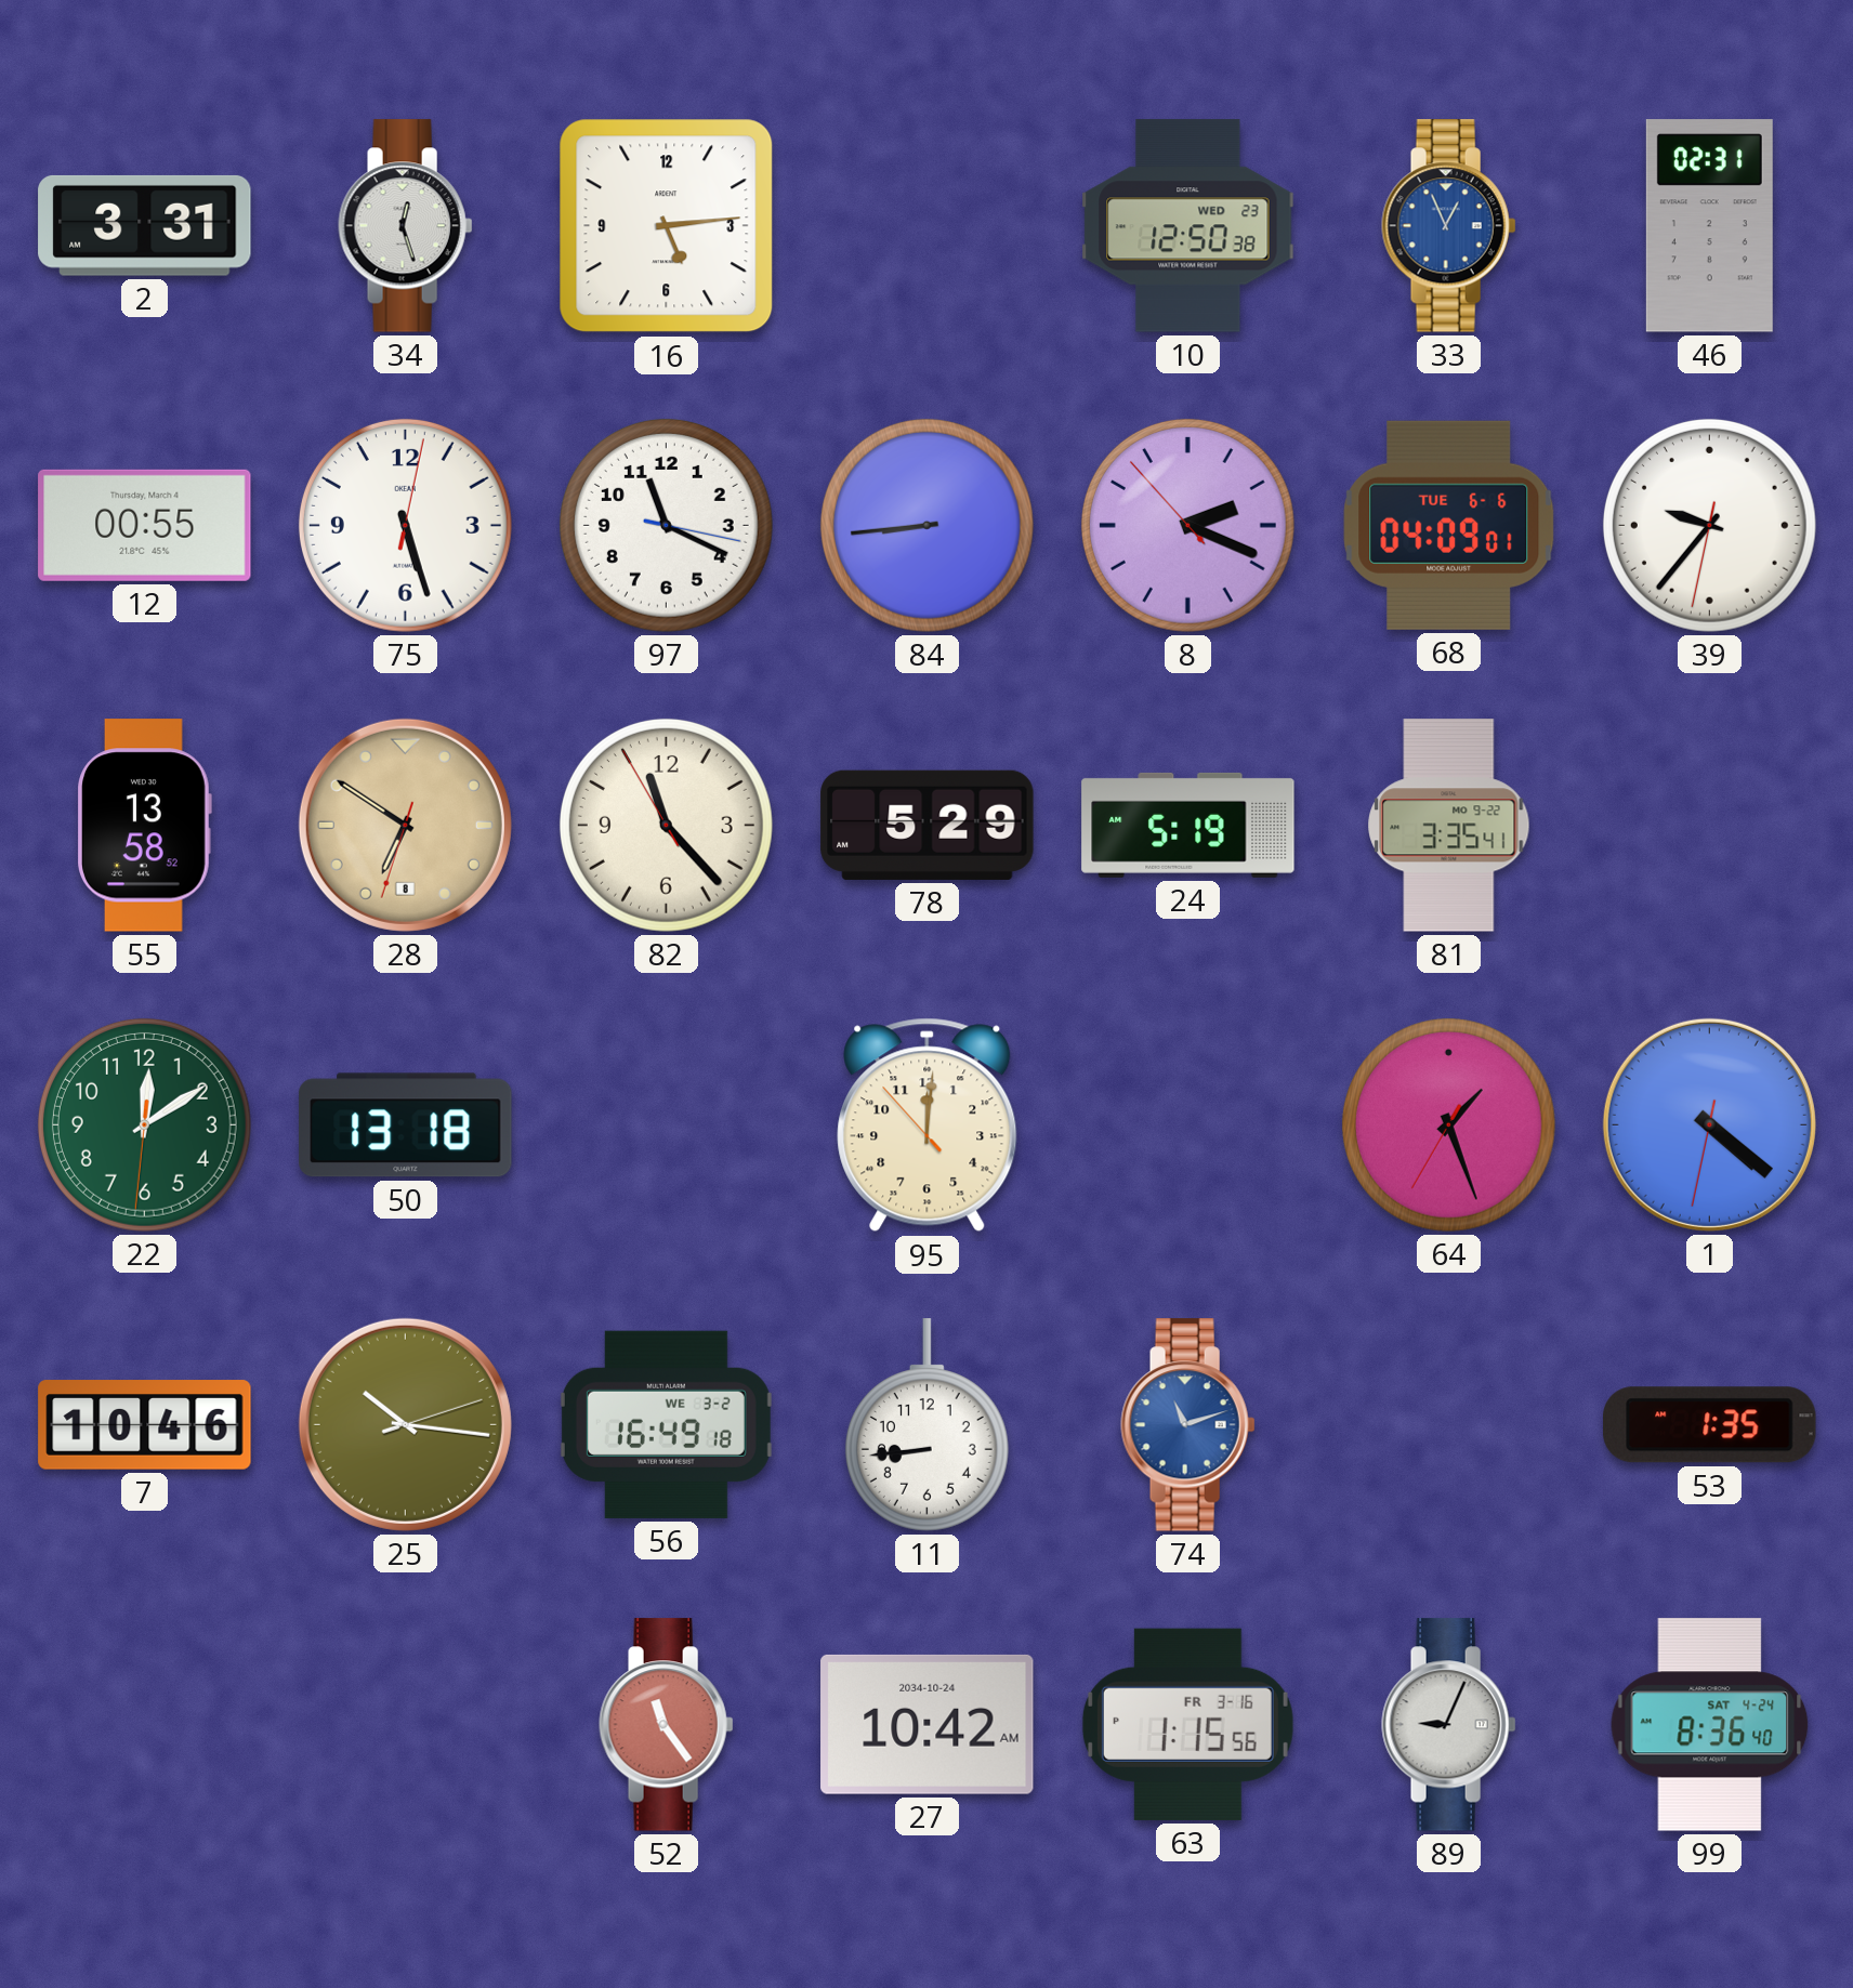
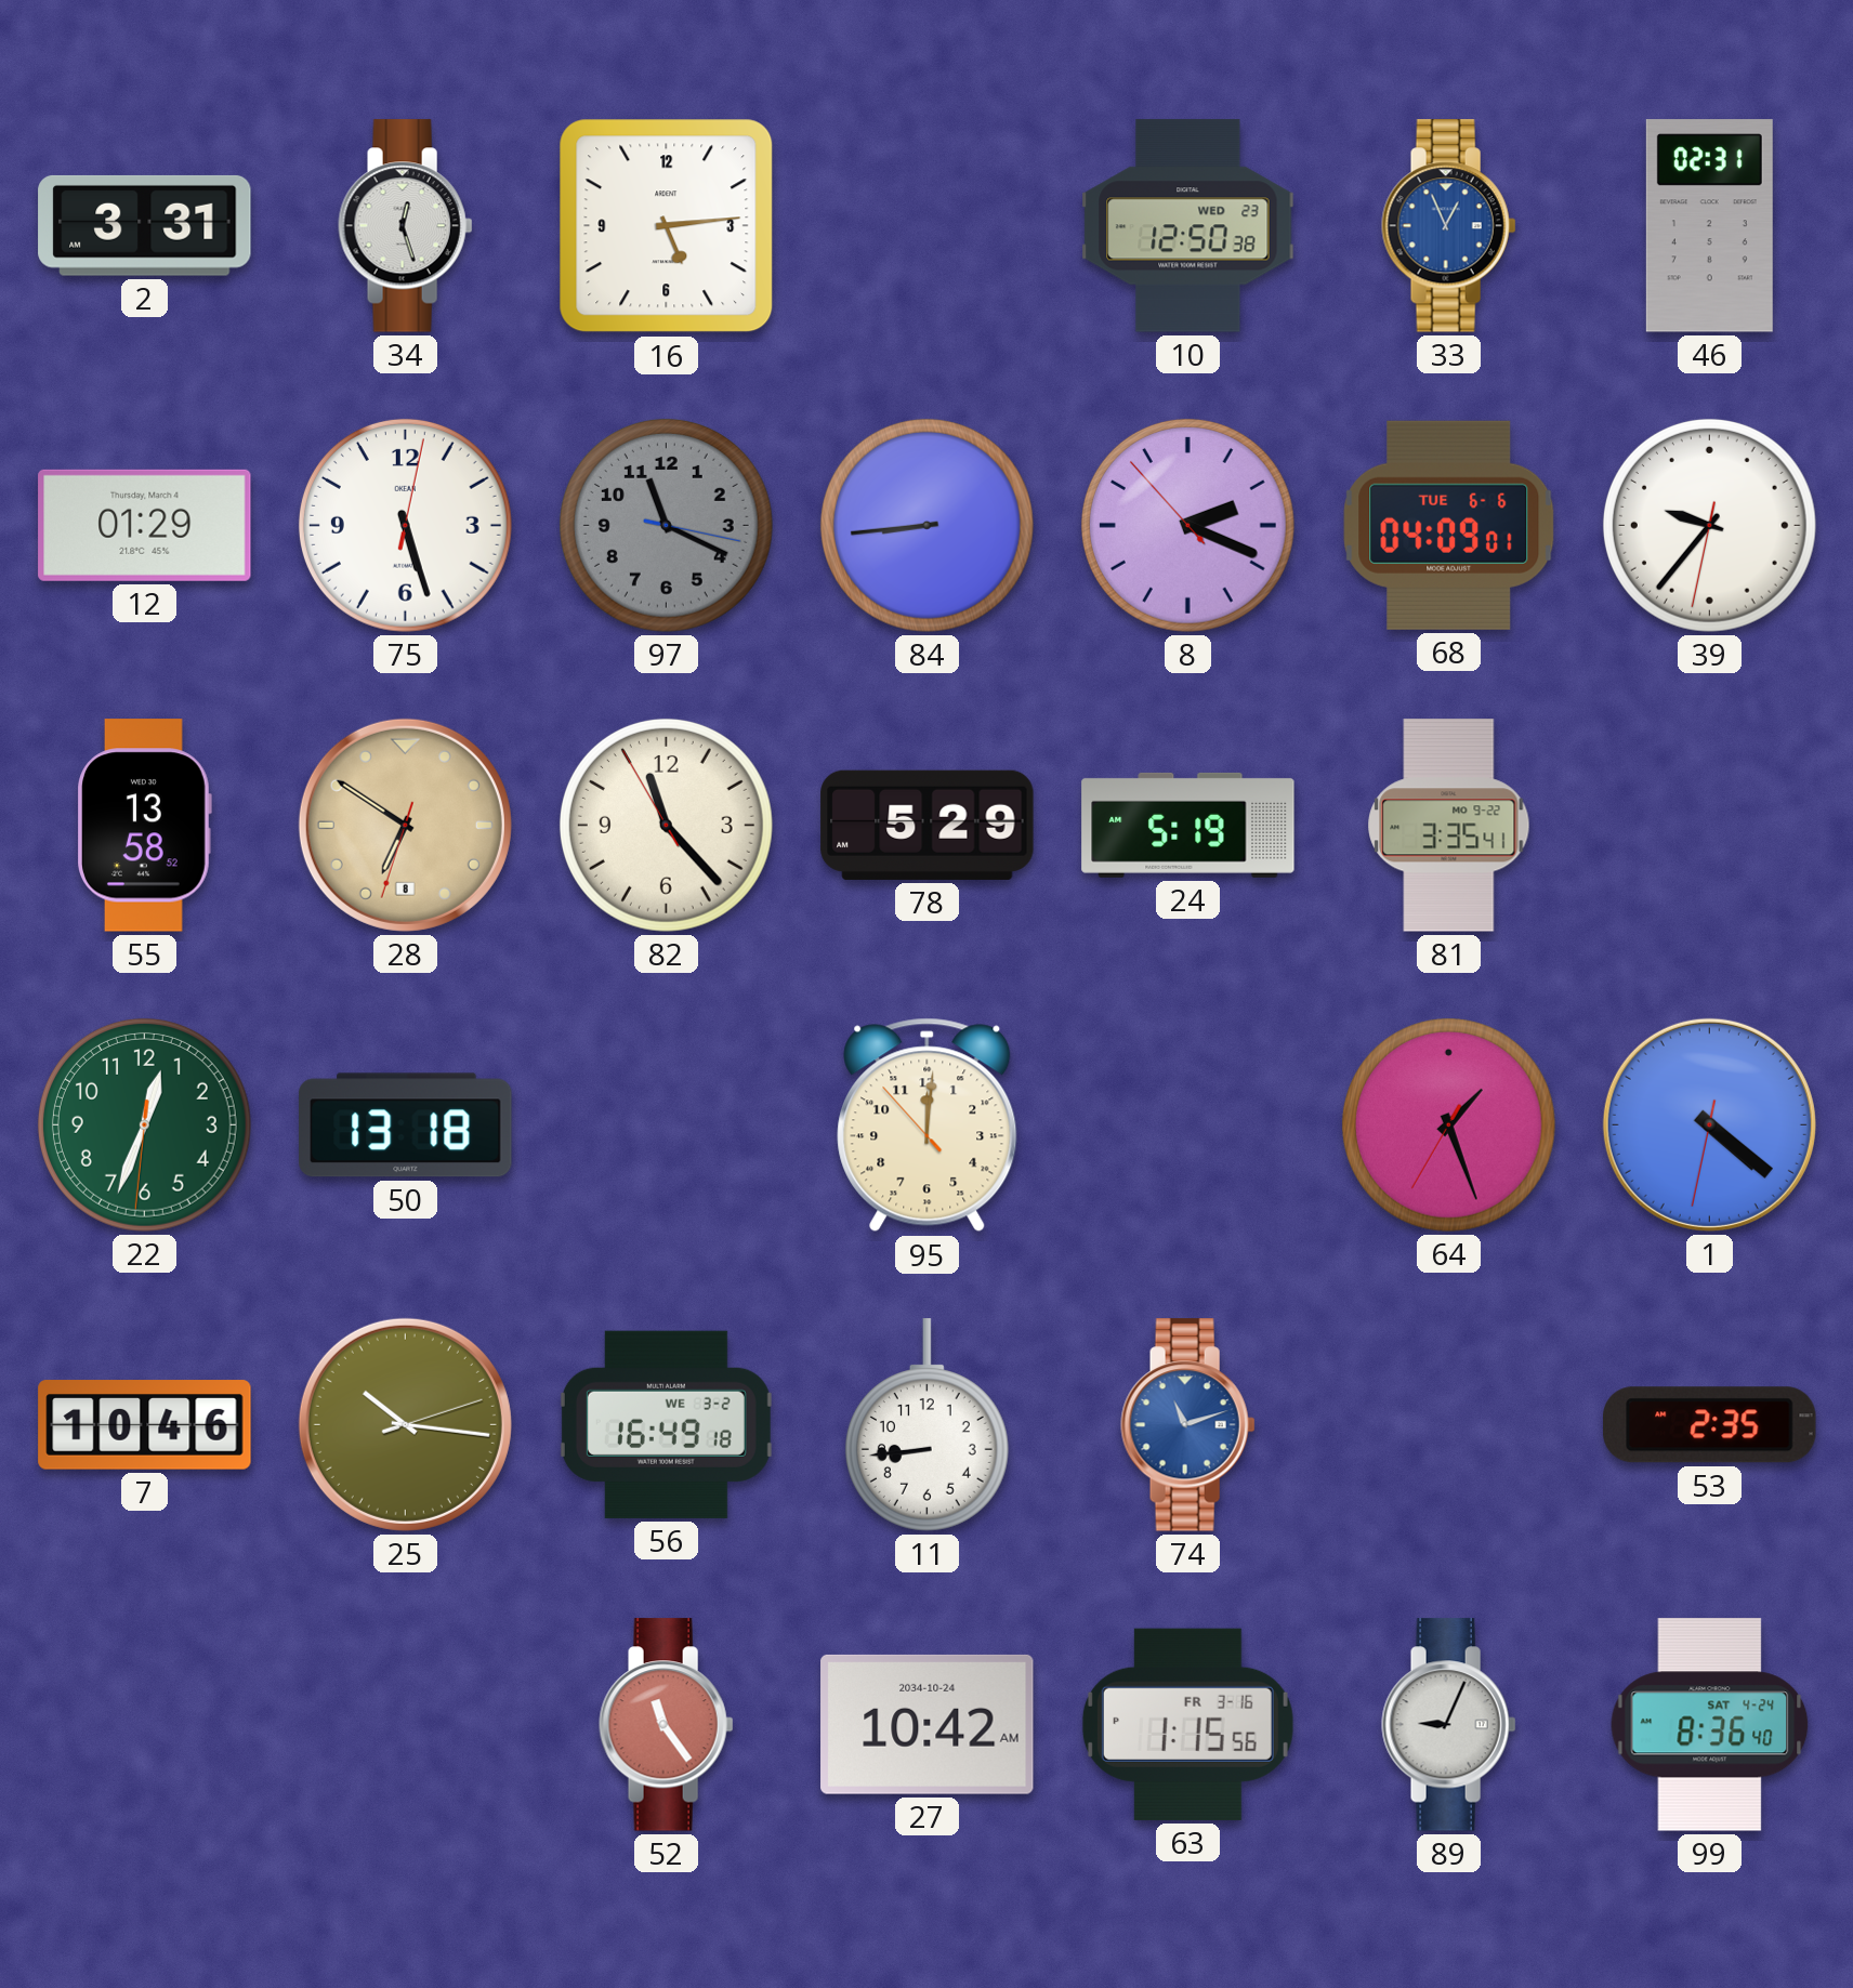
12: 00:55 -> 01:29
97 dial: white -> grey
22: 12:09 -> 12:33
53: 1:35 -> 2:35
